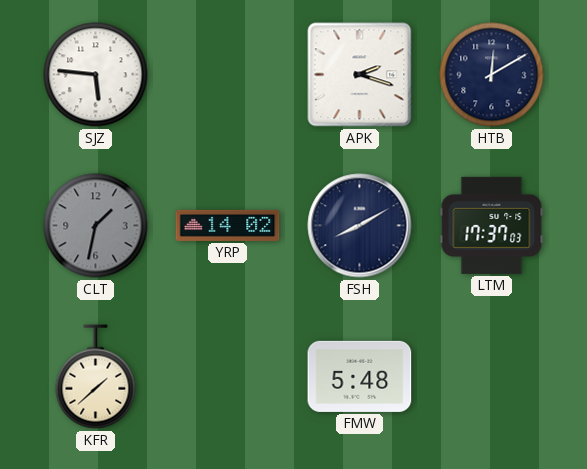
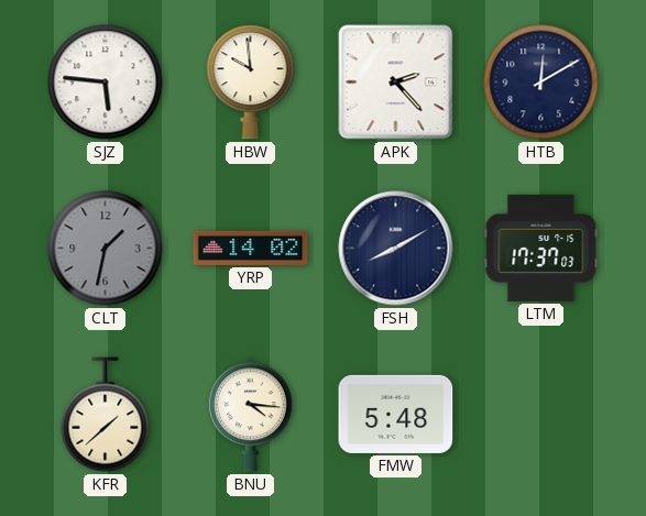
HBW: none -> 9:59
APK: 2:18 -> 2:23
BNU: none -> 4:16
